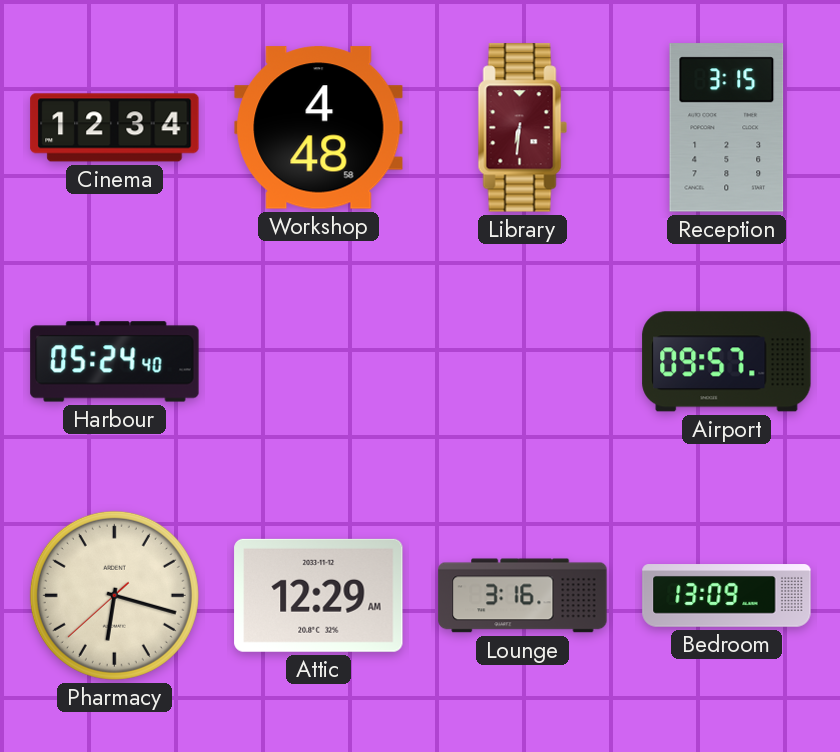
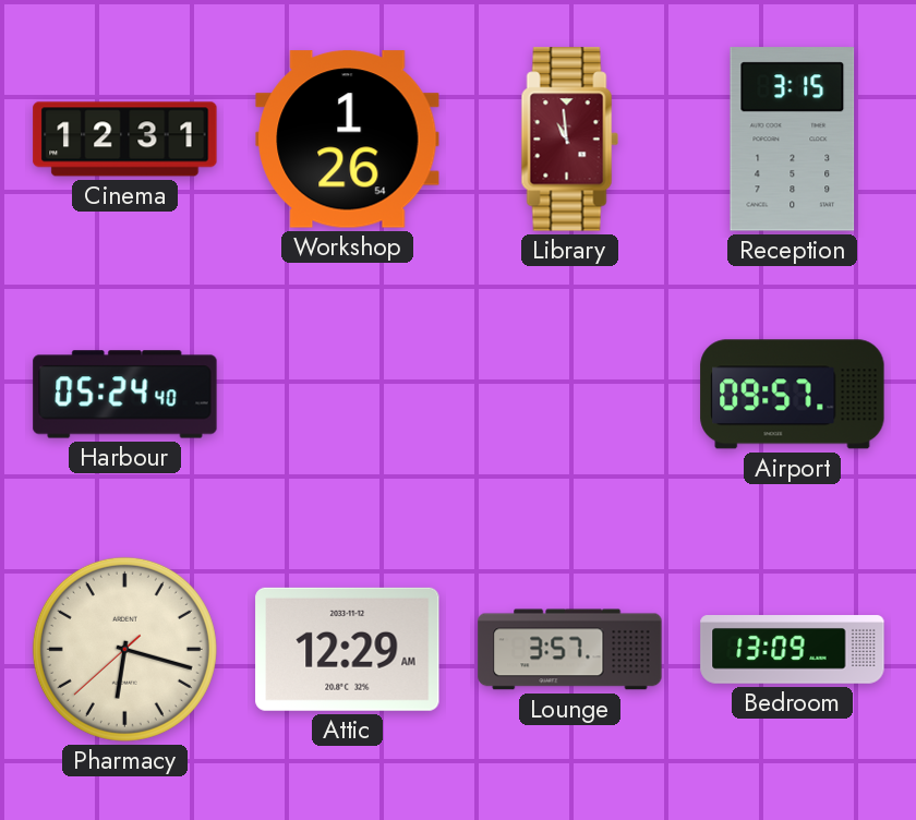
Cinema: 12:34 -> 12:31
Workshop: 4:48 -> 1:26
Library: 6:31 -> 10:59
Lounge: 3:16 -> 3:57
